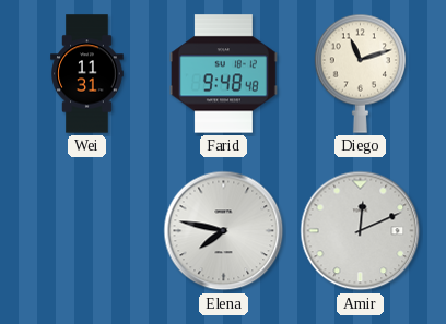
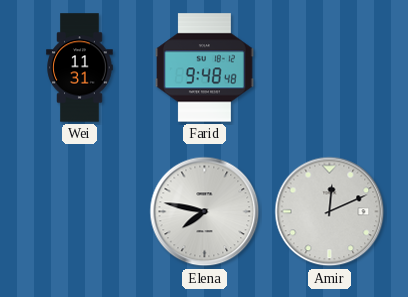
Diego: 11:12 -> none
